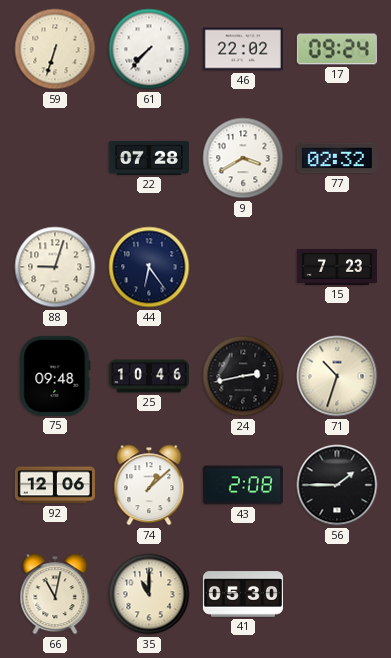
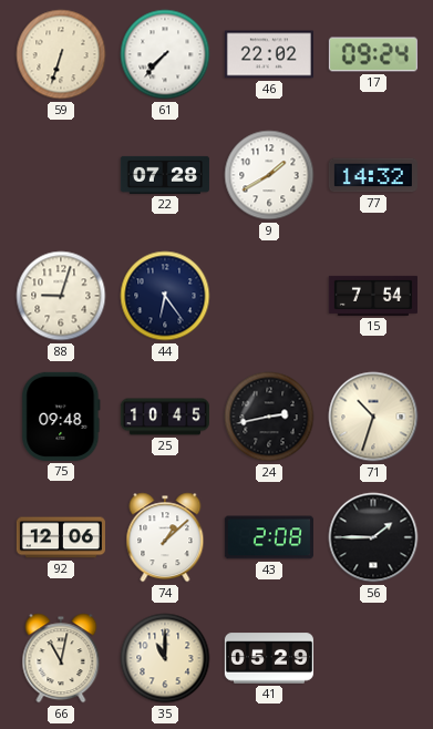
9: 3:40 -> 1:40
77: 02:32 -> 14:32
15: 7:23 -> 7:54
25: 10:46 -> 10:45
41: 05:30 -> 05:29
